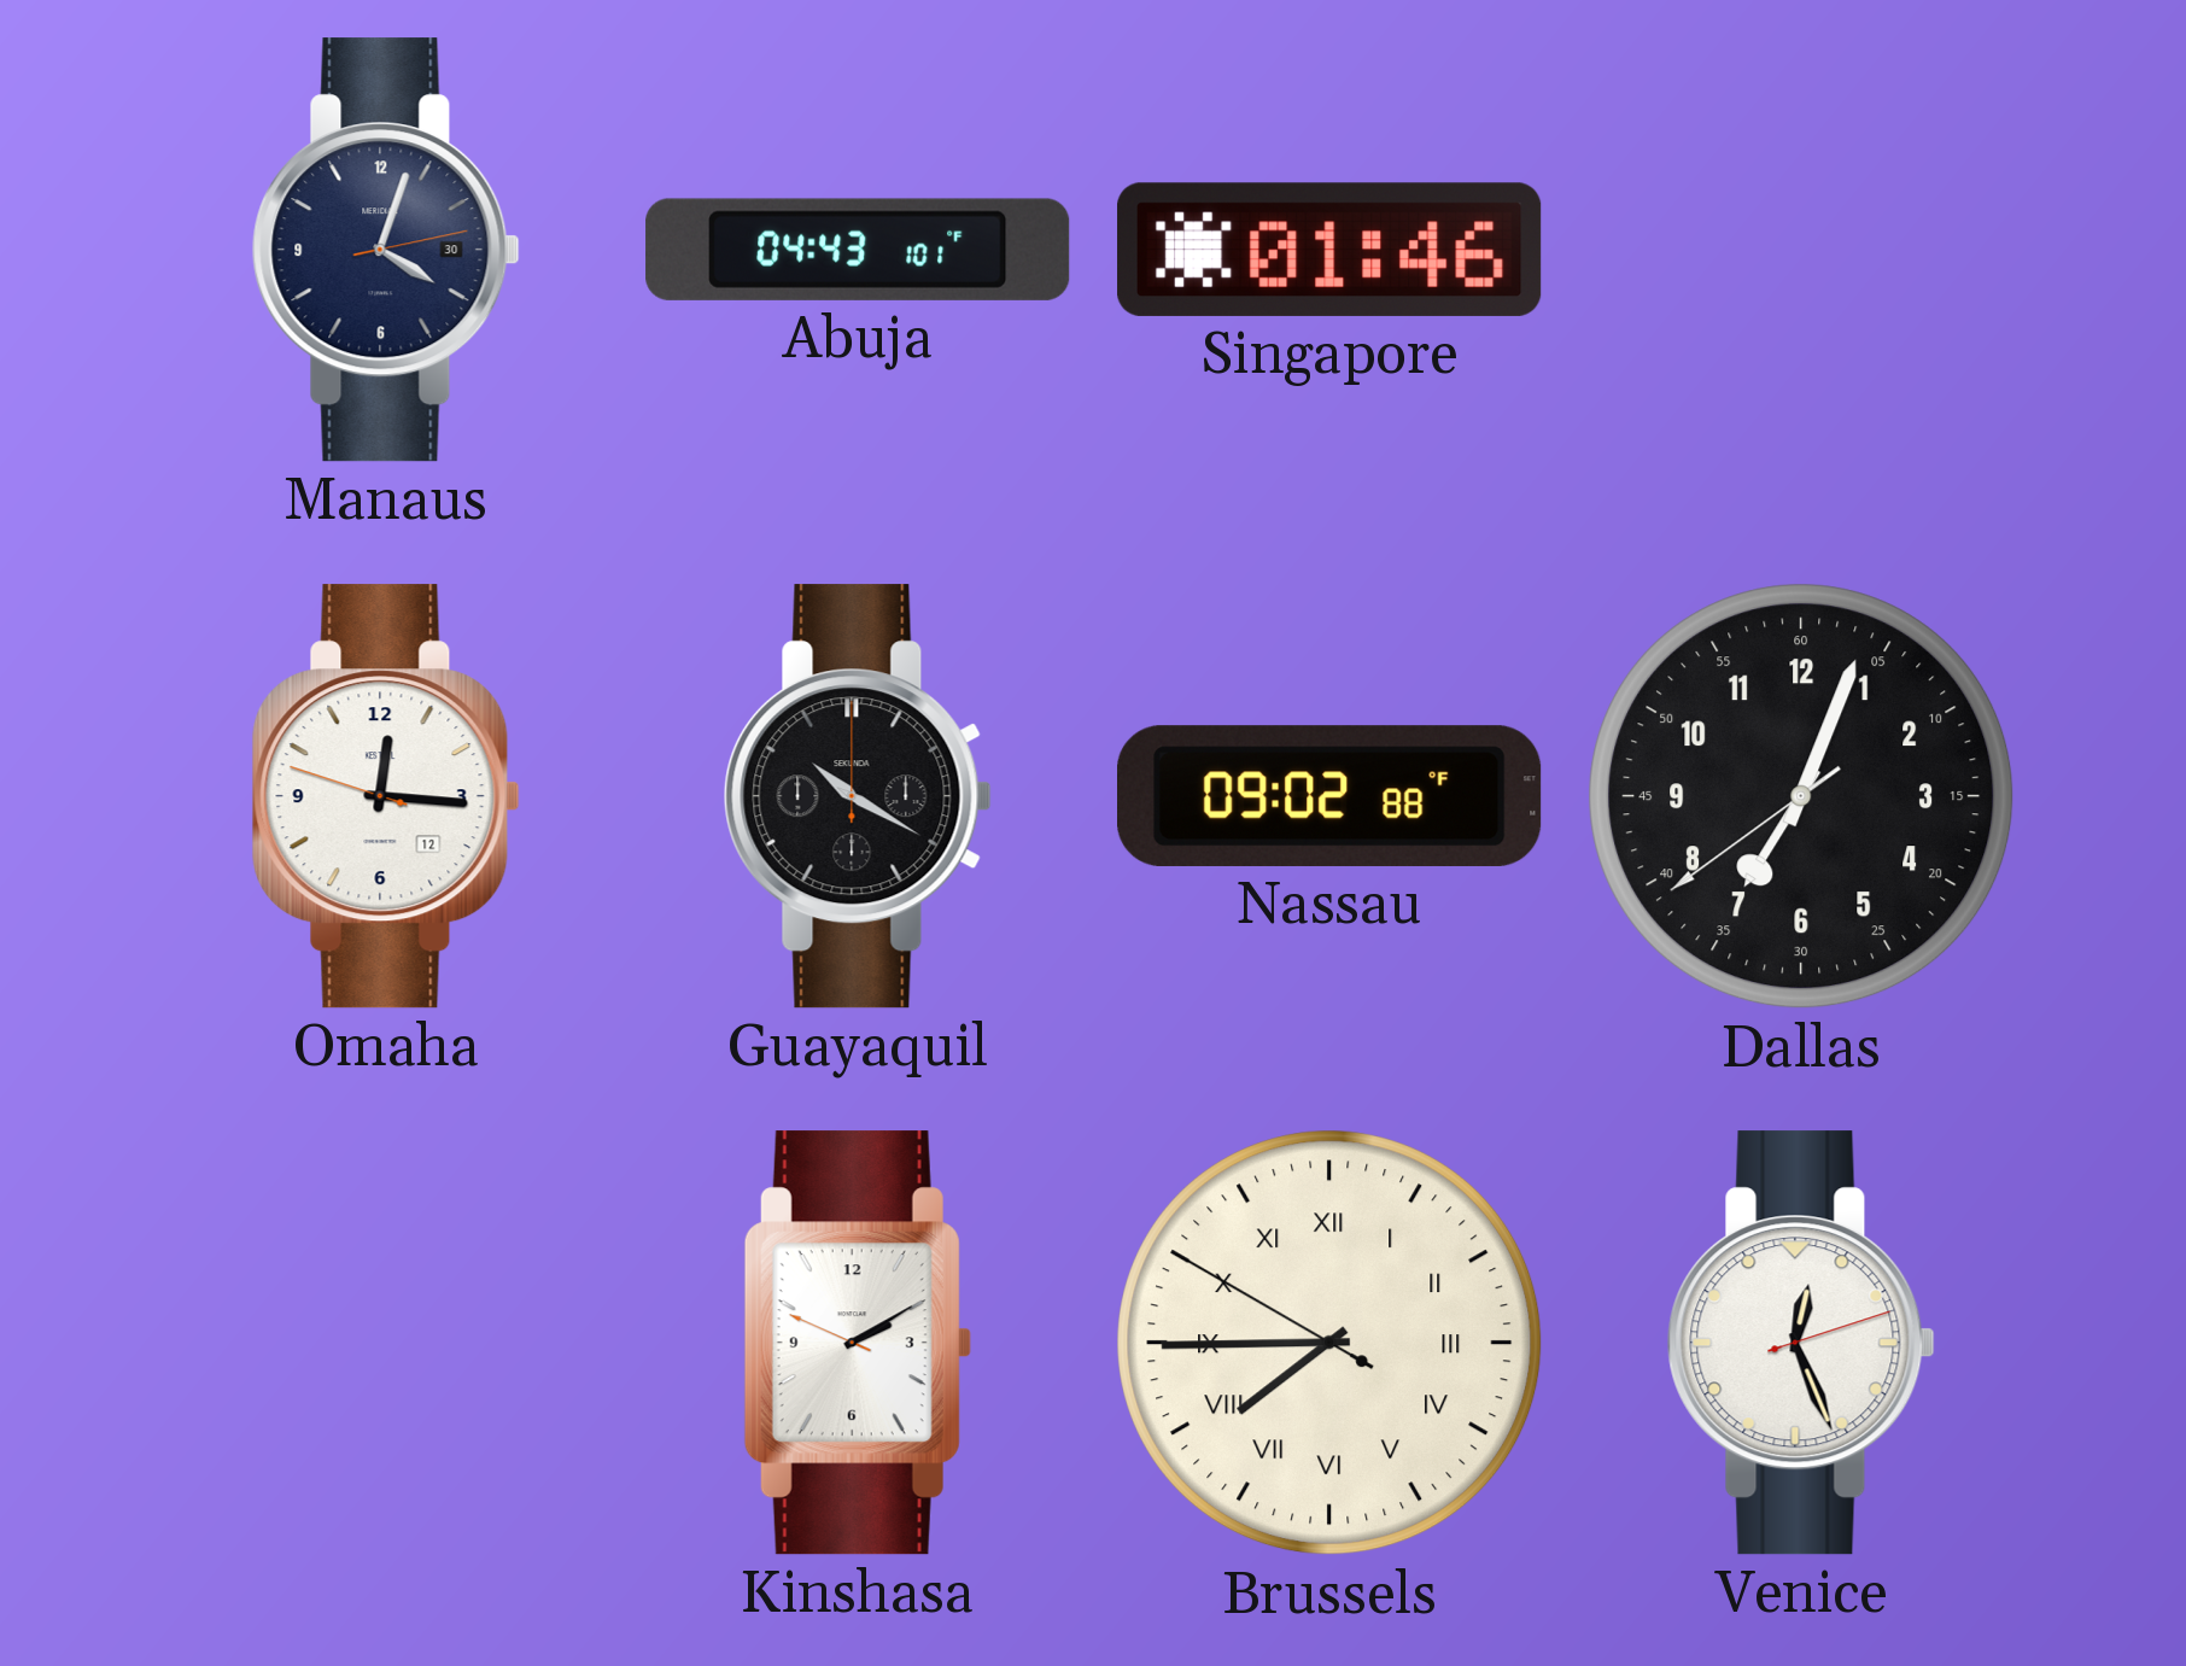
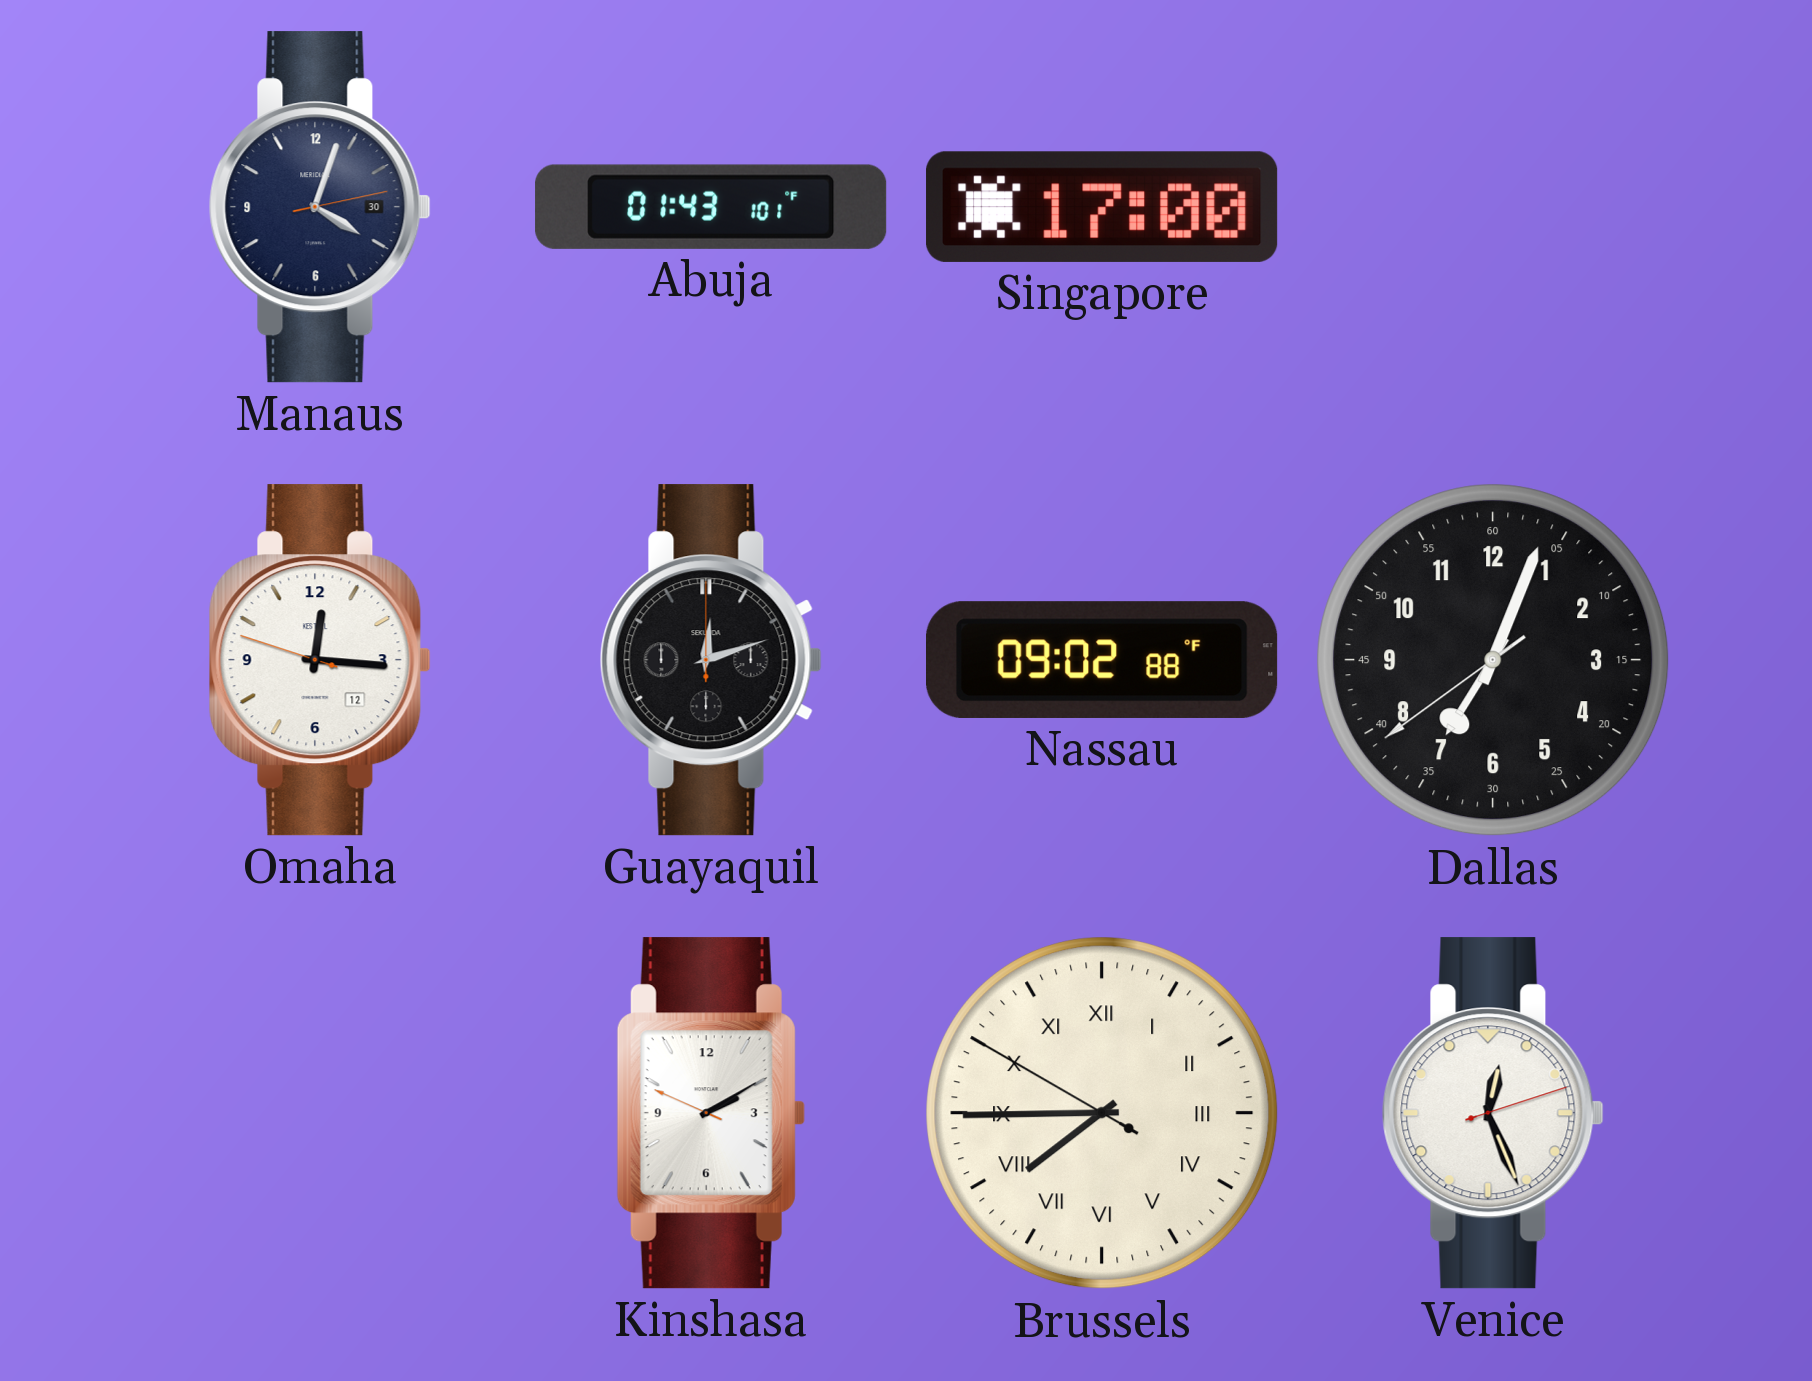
Abuja: 04:43 -> 01:43
Singapore: 01:46 -> 17:00
Guayaquil: 10:20 -> 12:12
